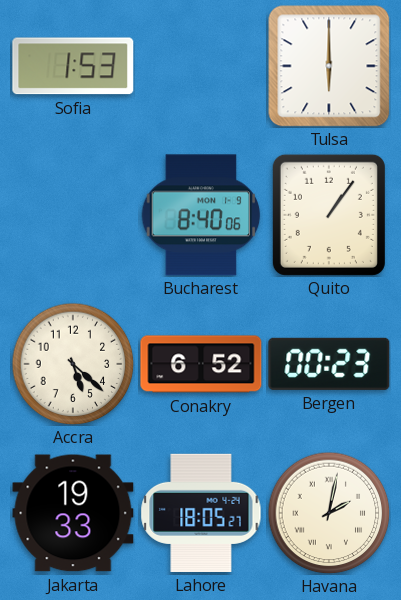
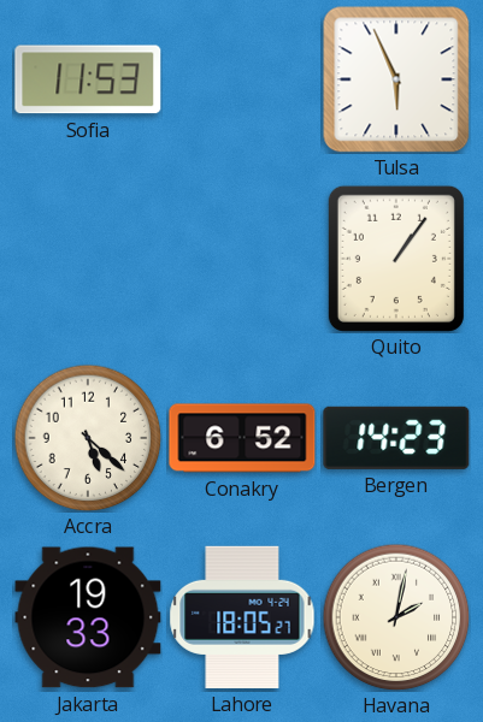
Sofia: 1:53 -> 11:53
Tulsa: 6:00 -> 5:56
Bucharest: 8:40 -> none
Bergen: 00:23 -> 14:23
